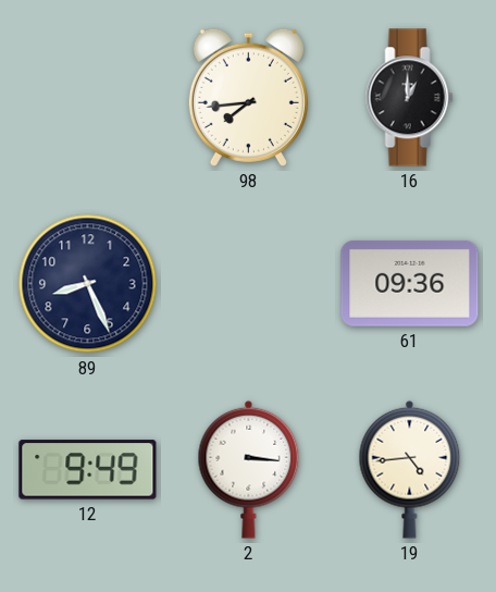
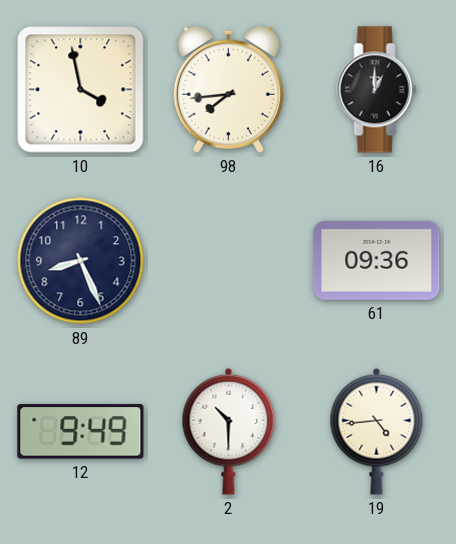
10: none -> 3:58
2: 3:16 -> 10:30
